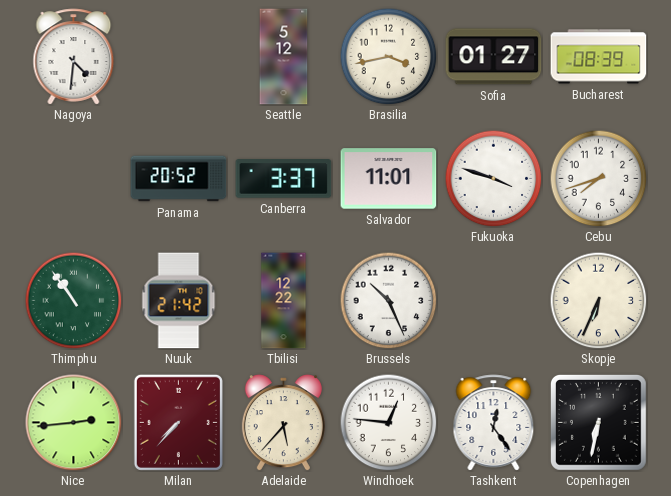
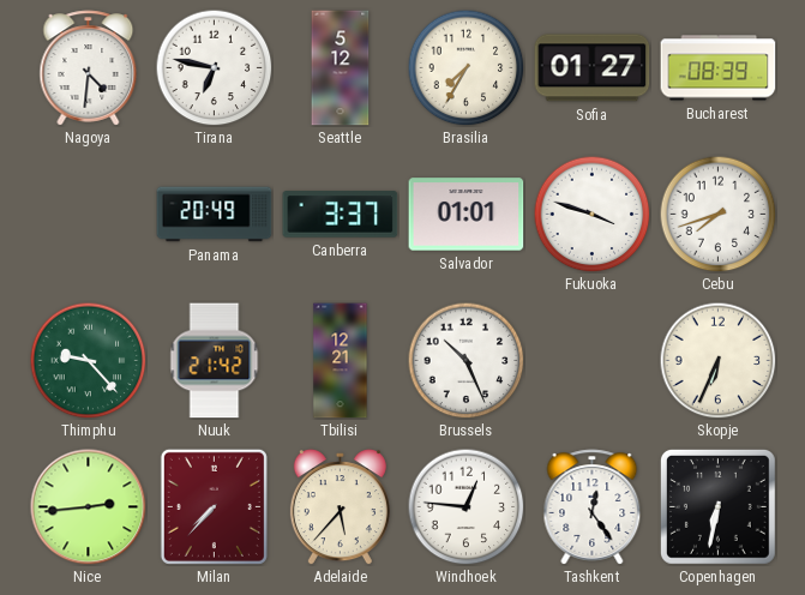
Tirana: none -> 6:47
Brasilia: 3:43 -> 7:35
Panama: 20:52 -> 20:49
Salvador: 11:01 -> 01:01
Thimphu: 10:54 -> 9:23
Tbilisi: 12:22 -> 12:21
